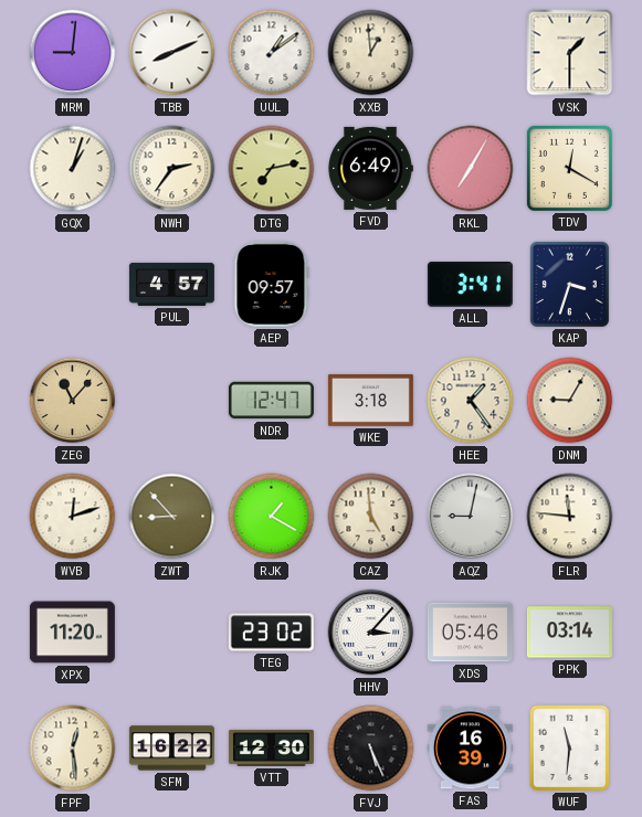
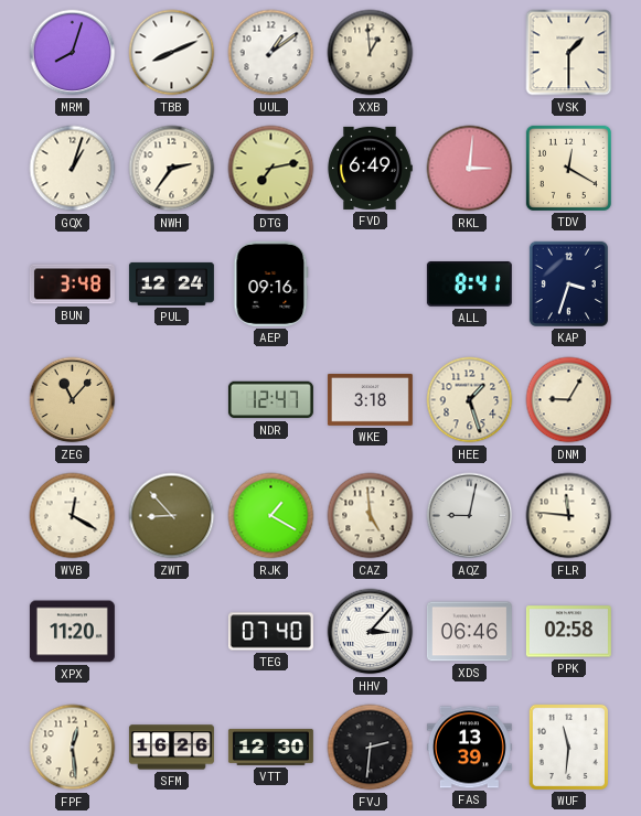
MRM: 9:01 -> 8:03
RKL: 7:05 -> 3:01
BUN: none -> 3:48
PUL: 4:57 -> 12:24
AEP: 09:57 -> 09:16
ALL: 3:41 -> 8:41
HEE: 1:24 -> 1:27
WVB: 12:12 -> 12:20
TEG: 23:02 -> 07:40
XDS: 05:46 -> 06:46
PPK: 03:14 -> 02:58
SFM: 16:22 -> 16:26
FVJ: 5:26 -> 2:31
FAS: 16:39 -> 13:39
